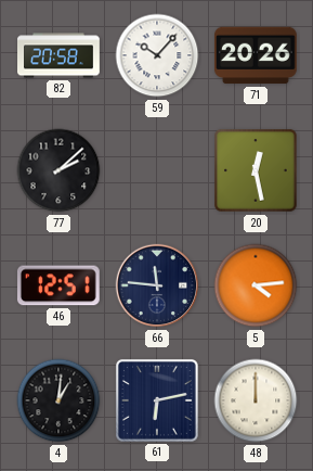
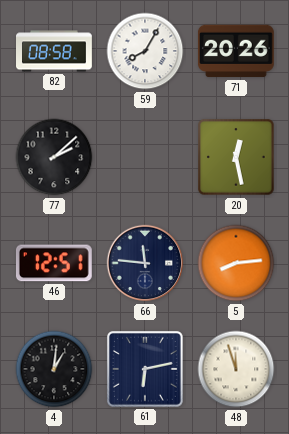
82: 20:58 -> 08:58
59: 10:07 -> 8:05
5: 4:14 -> 8:14
48: 12:00 -> 11:57
